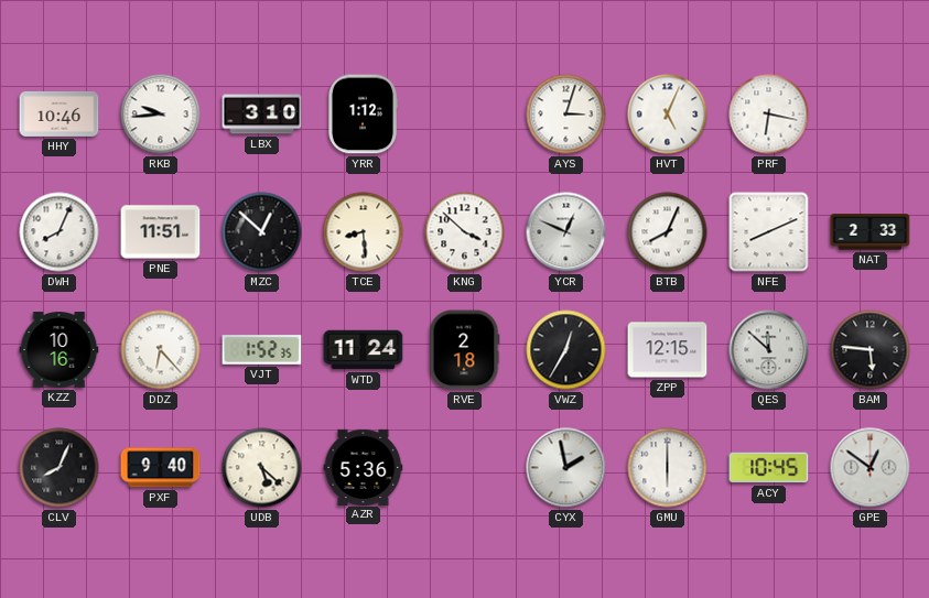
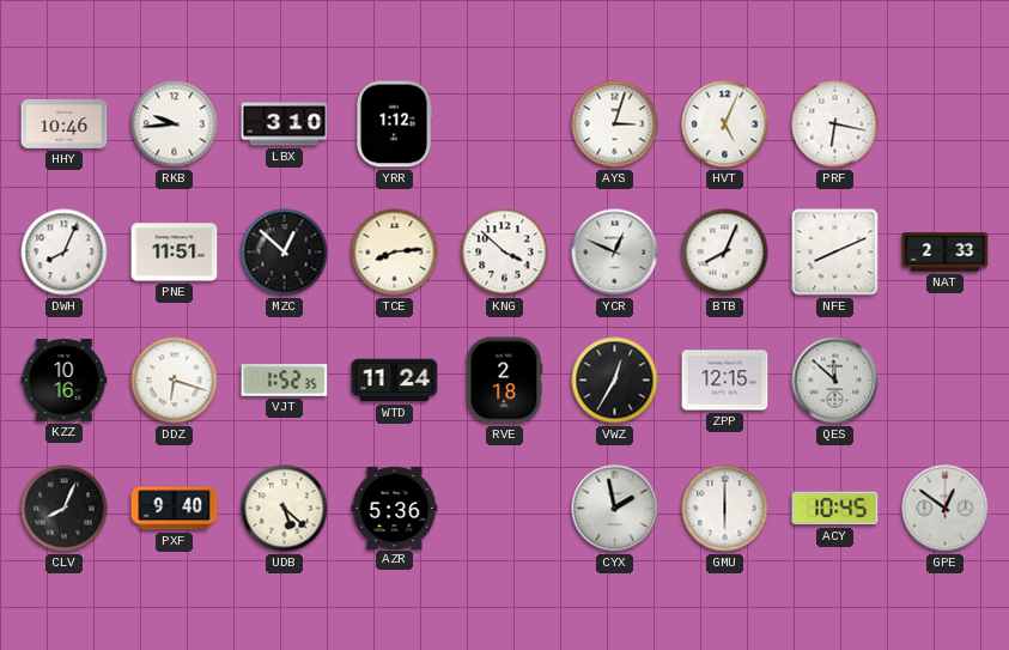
TCE: 8:29 -> 8:14
DDZ: 6:23 -> 6:18
BAM: 5:46 -> none
